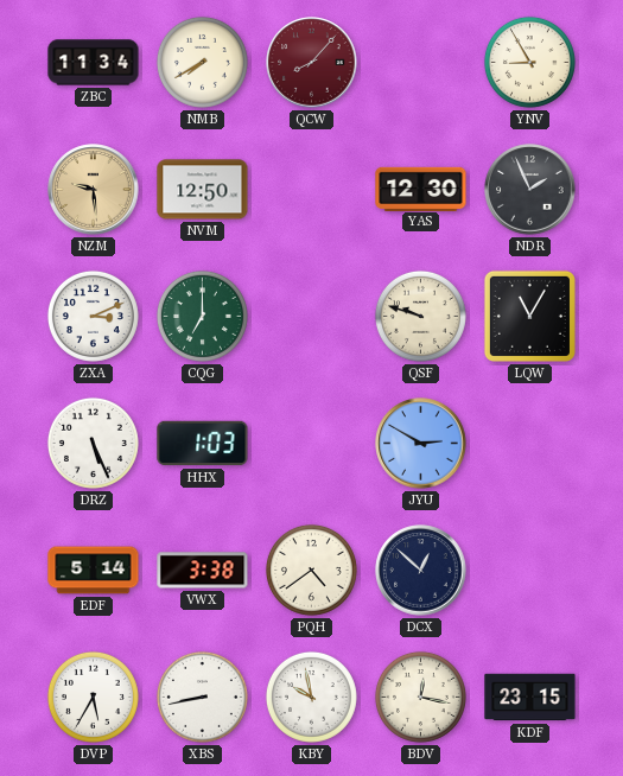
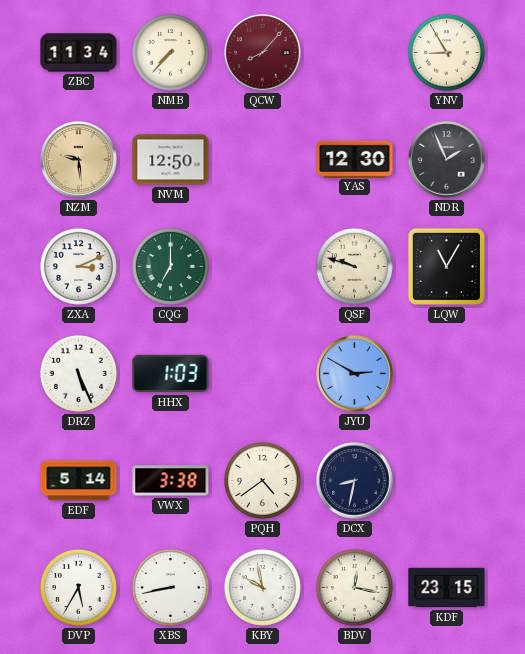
NMB: 7:40 -> 7:37
DCX: 12:52 -> 8:32
